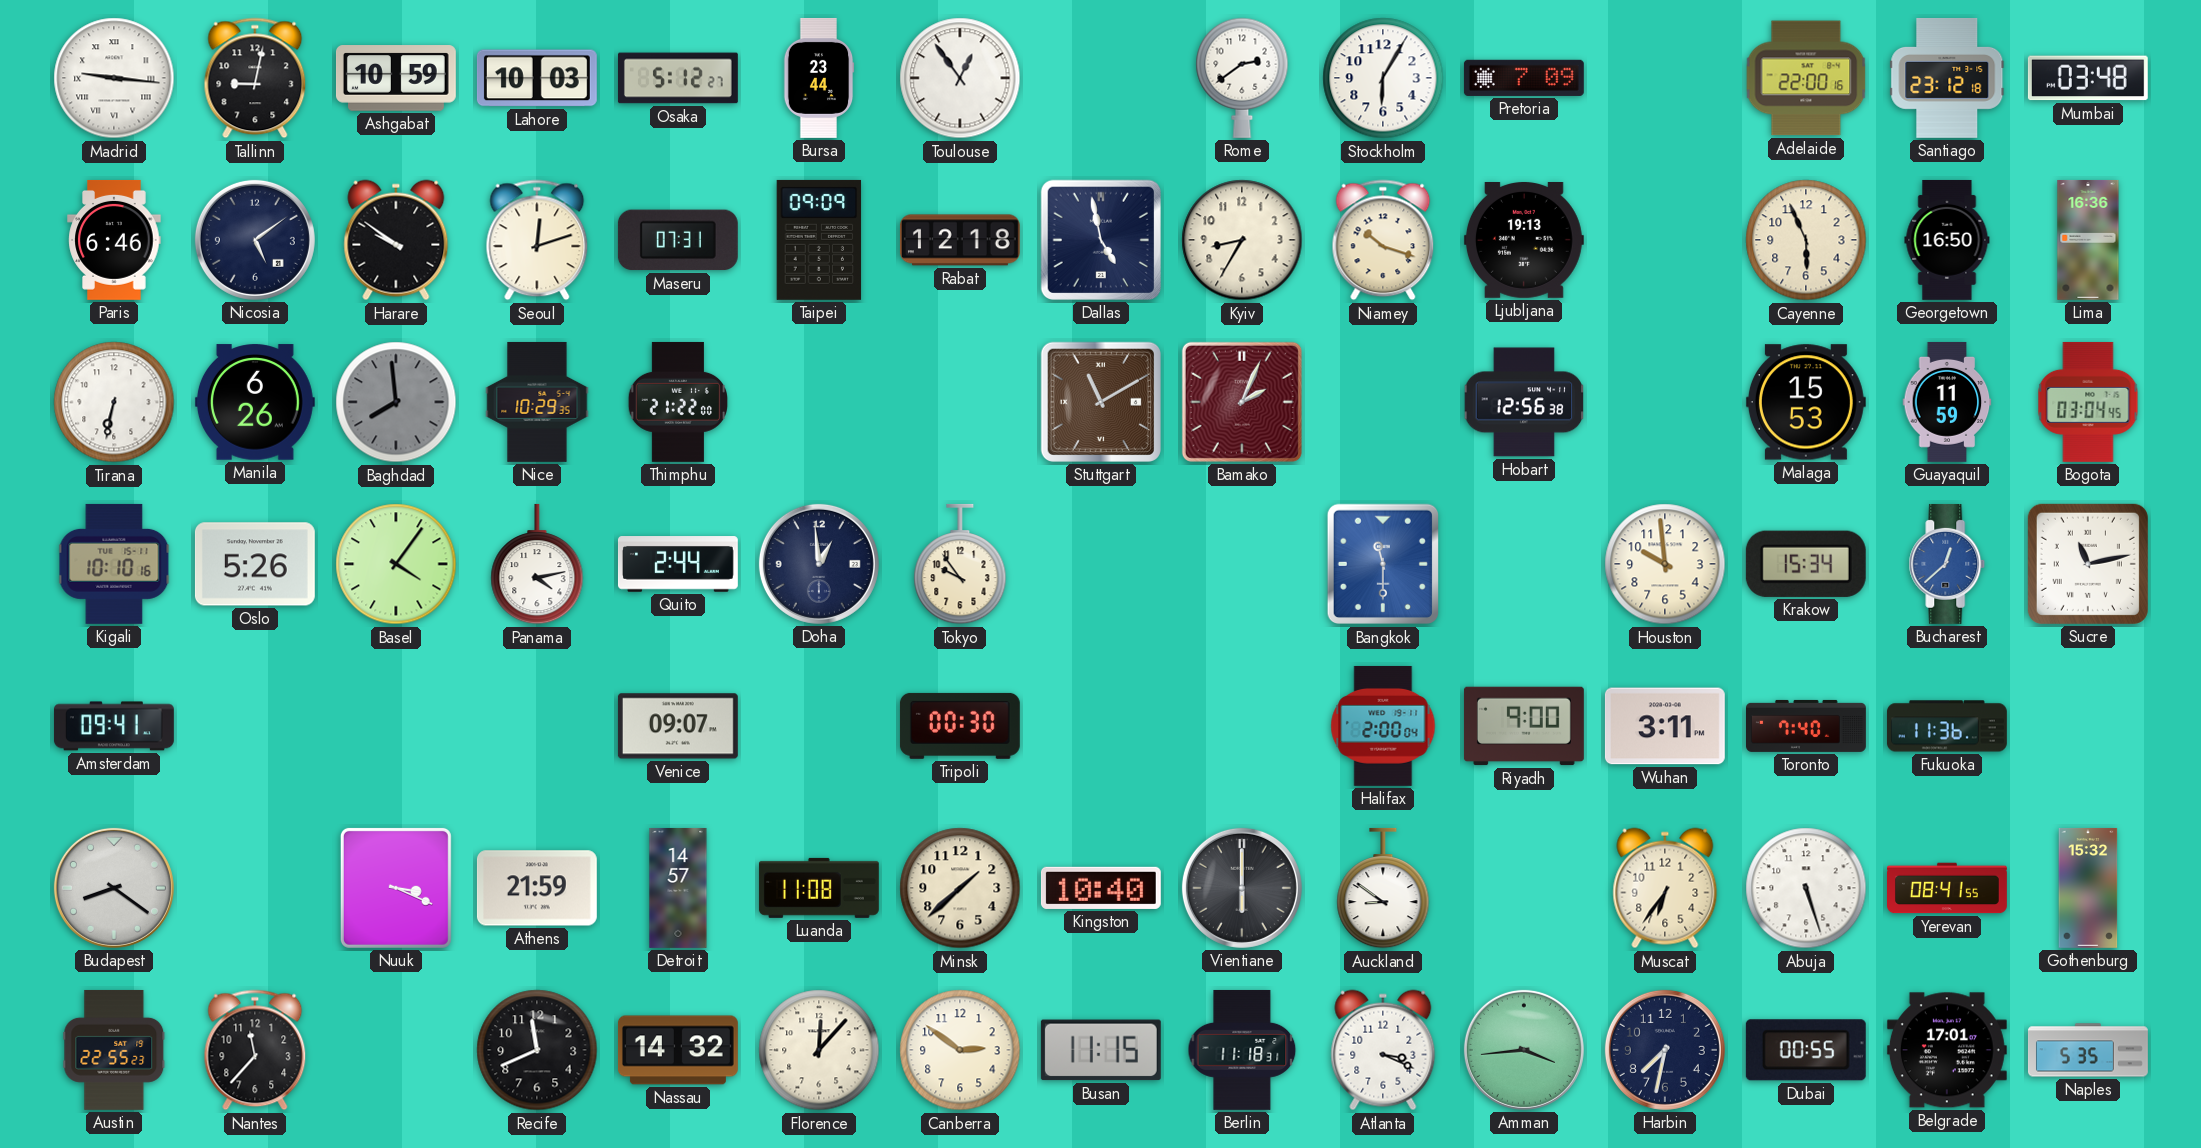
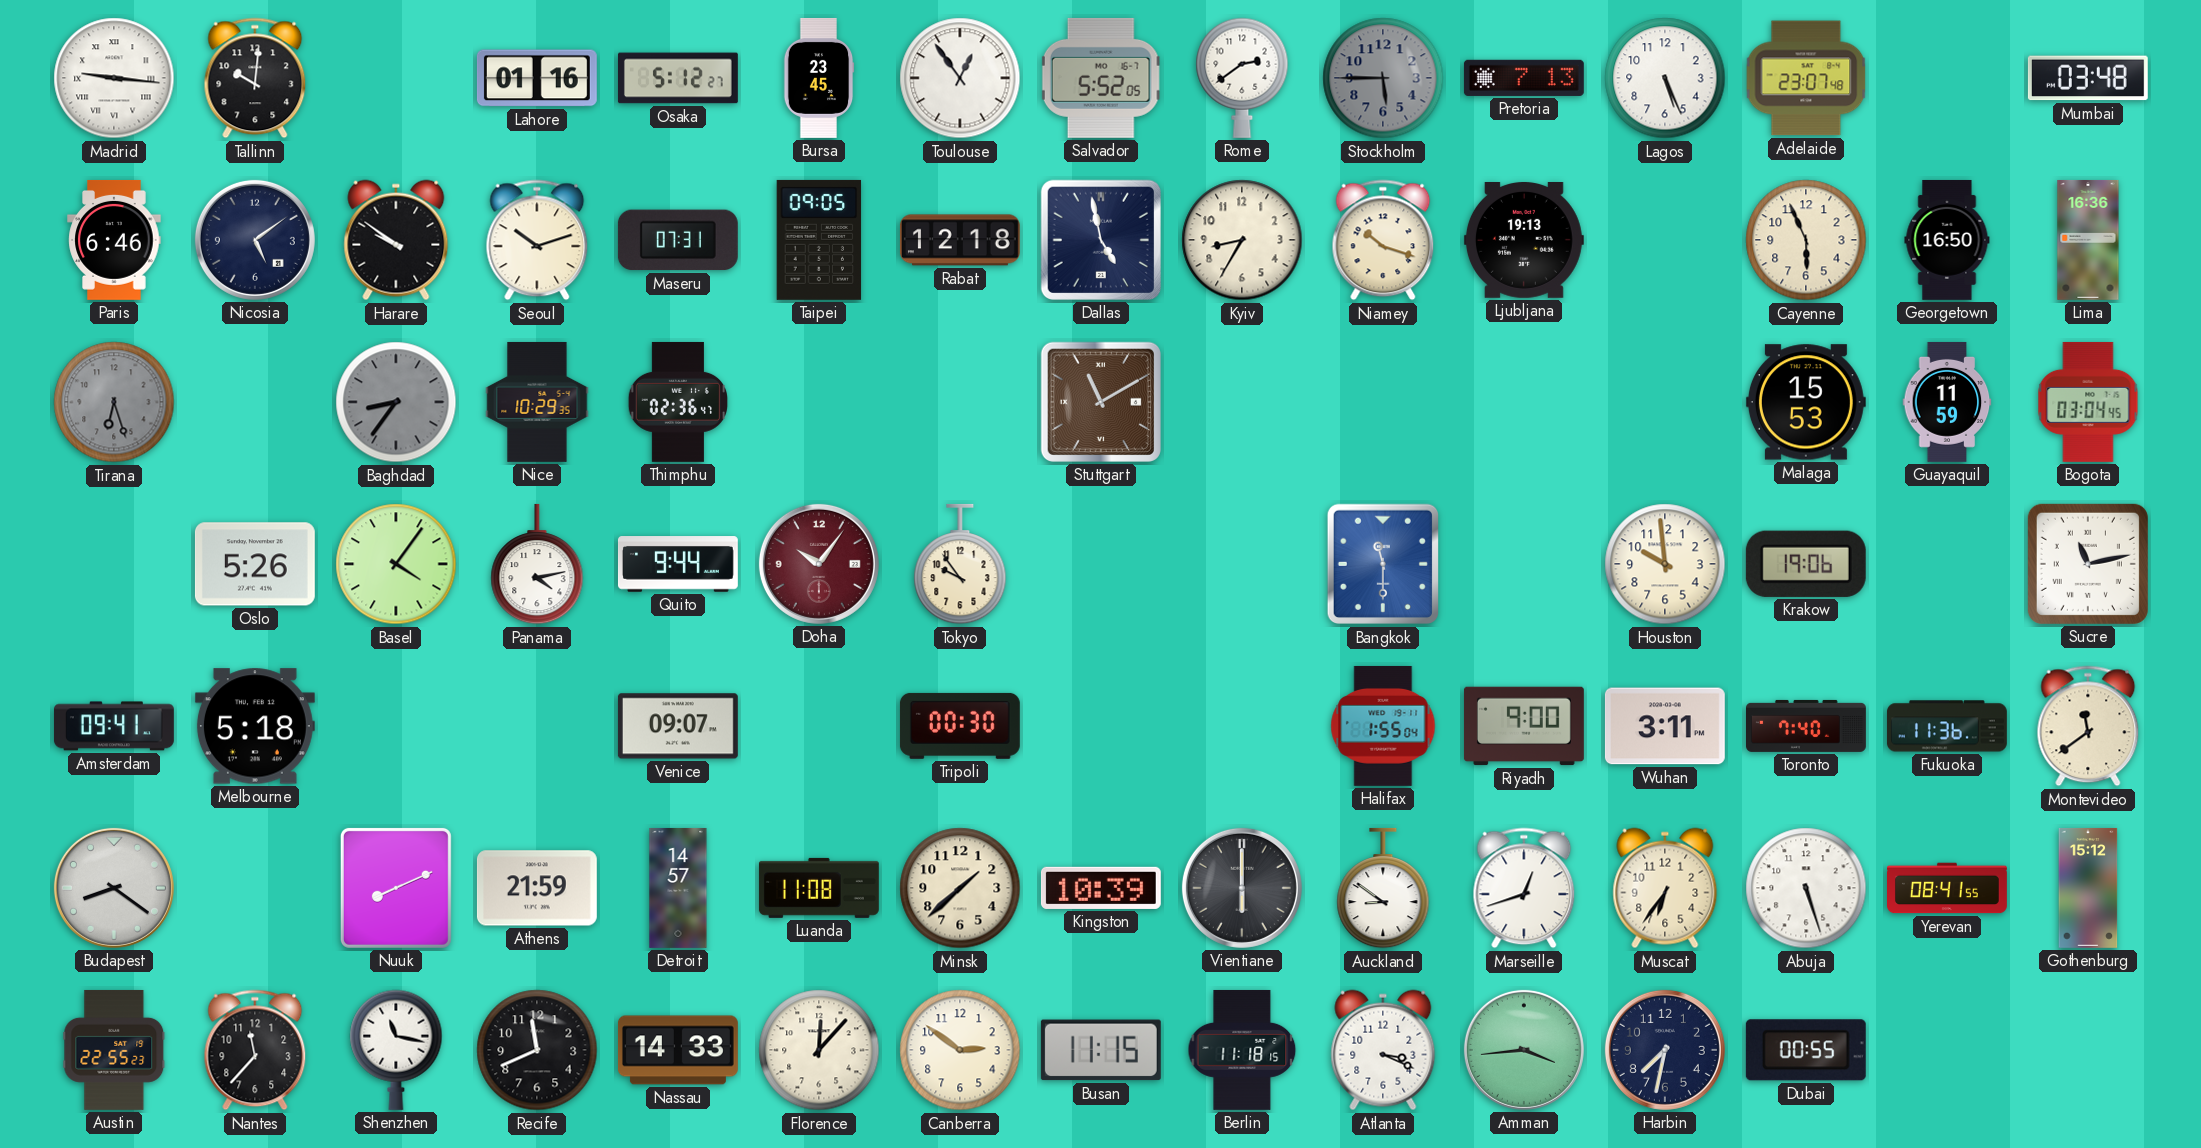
Tallinn: 9:02 -> 10:01
Ashgabat: 10:59 -> none
Lahore: 10:03 -> 01:16
Bursa: 23:44 -> 23:45
Salvador: none -> 5:52
Stockholm: 6:05 -> 5:45
Stockholm dial: white -> grey
Pretoria: 7:09 -> 7:13
Lagos: none -> 5:26
Adelaide: 22:00 -> 23:07
Santiago: 23:12 -> none
Seoul: 12:12 -> 10:12
Taipei: 09:09 -> 09:05
Tirana: 6:32 -> 6:27
Tirana dial: white -> grey
Manila: 6:26 -> none
Baghdad: 7:59 -> 8:36
Thimphu: 21:22 -> 02:36
Bamako: 2:04 -> none
Hobart: 12:56 -> none
Kigali: 10:10 -> none
Quito: 2:44 -> 9:44
Doha: 12:59 -> 10:06
Doha dial: navy -> burgundy
Krakow: 15:34 -> 19:06
Bucharest: 12:38 -> none
Melbourne: none -> 5:18
Halifax: 2:00 -> 1:55
Montevideo: none -> 11:39
Nuuk: 3:19 -> 8:11
Kingston: 10:40 -> 10:39
Marseille: none -> 12:42
Gothenburg: 15:32 -> 15:12
Shenzhen: none -> 11:17
Nassau: 14:32 -> 14:33
Berlin: 11:18:31 -> 11:18:15
Belgrade: 17:01 -> none
Naples: 5:35 -> none
